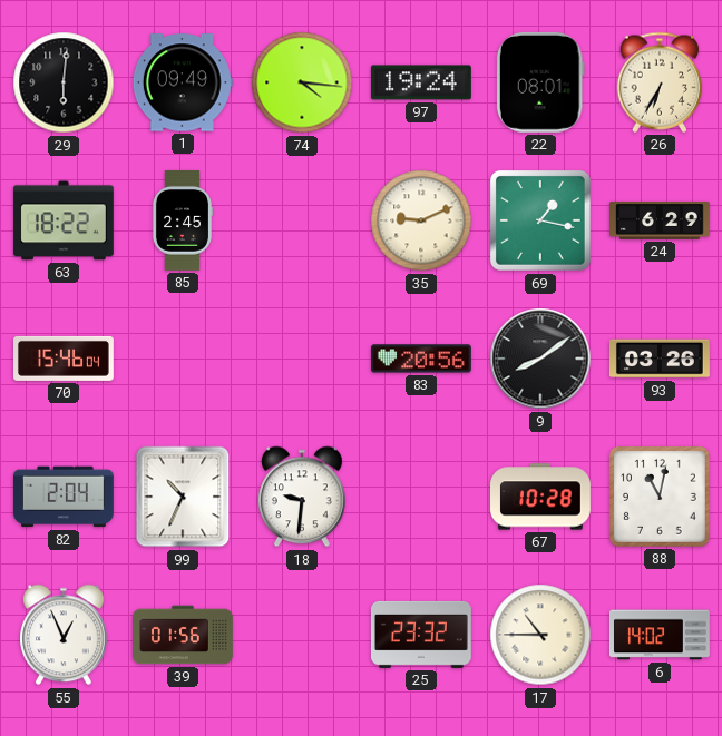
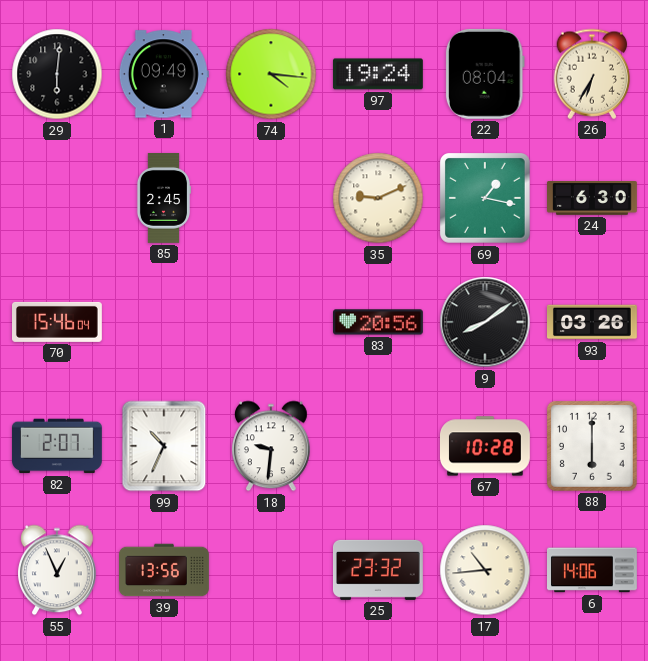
22: 08:01 -> 08:04
63: 18:22 -> none
24: 6:29 -> 6:30
82: 2:04 -> 2:07
88: 11:02 -> 6:00
39: 01:56 -> 13:56
17: 10:45 -> 10:44
6: 14:02 -> 14:06
